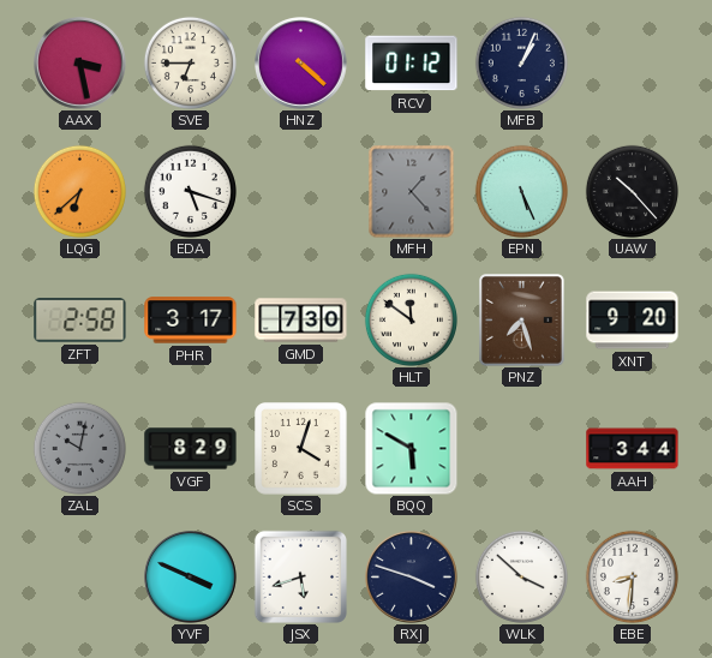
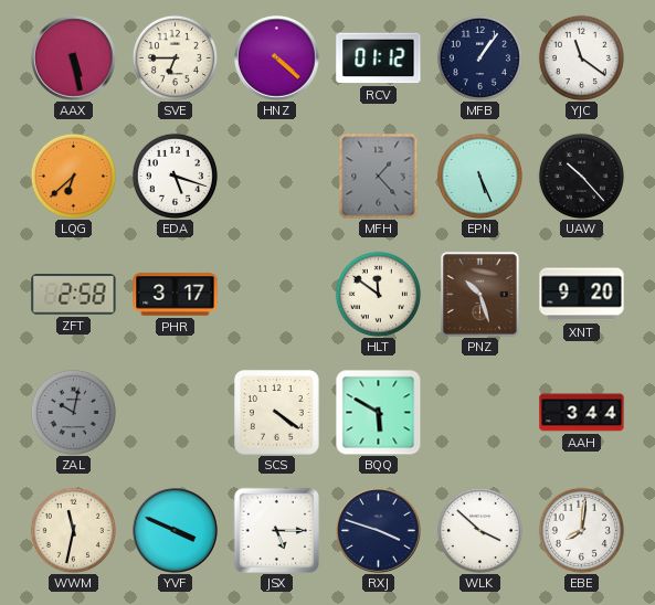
AAX: 3:28 -> 5:28
MFB: 1:04 -> 1:06
YJC: none -> 11:21
GMD: 7:30 -> none
PNZ: 7:27 -> 10:27
VGF: 8:29 -> none
SCS: 4:03 -> 4:21
WWM: none -> 11:32
JSX: 5:42 -> 5:15
EBE: 8:31 -> 8:01
